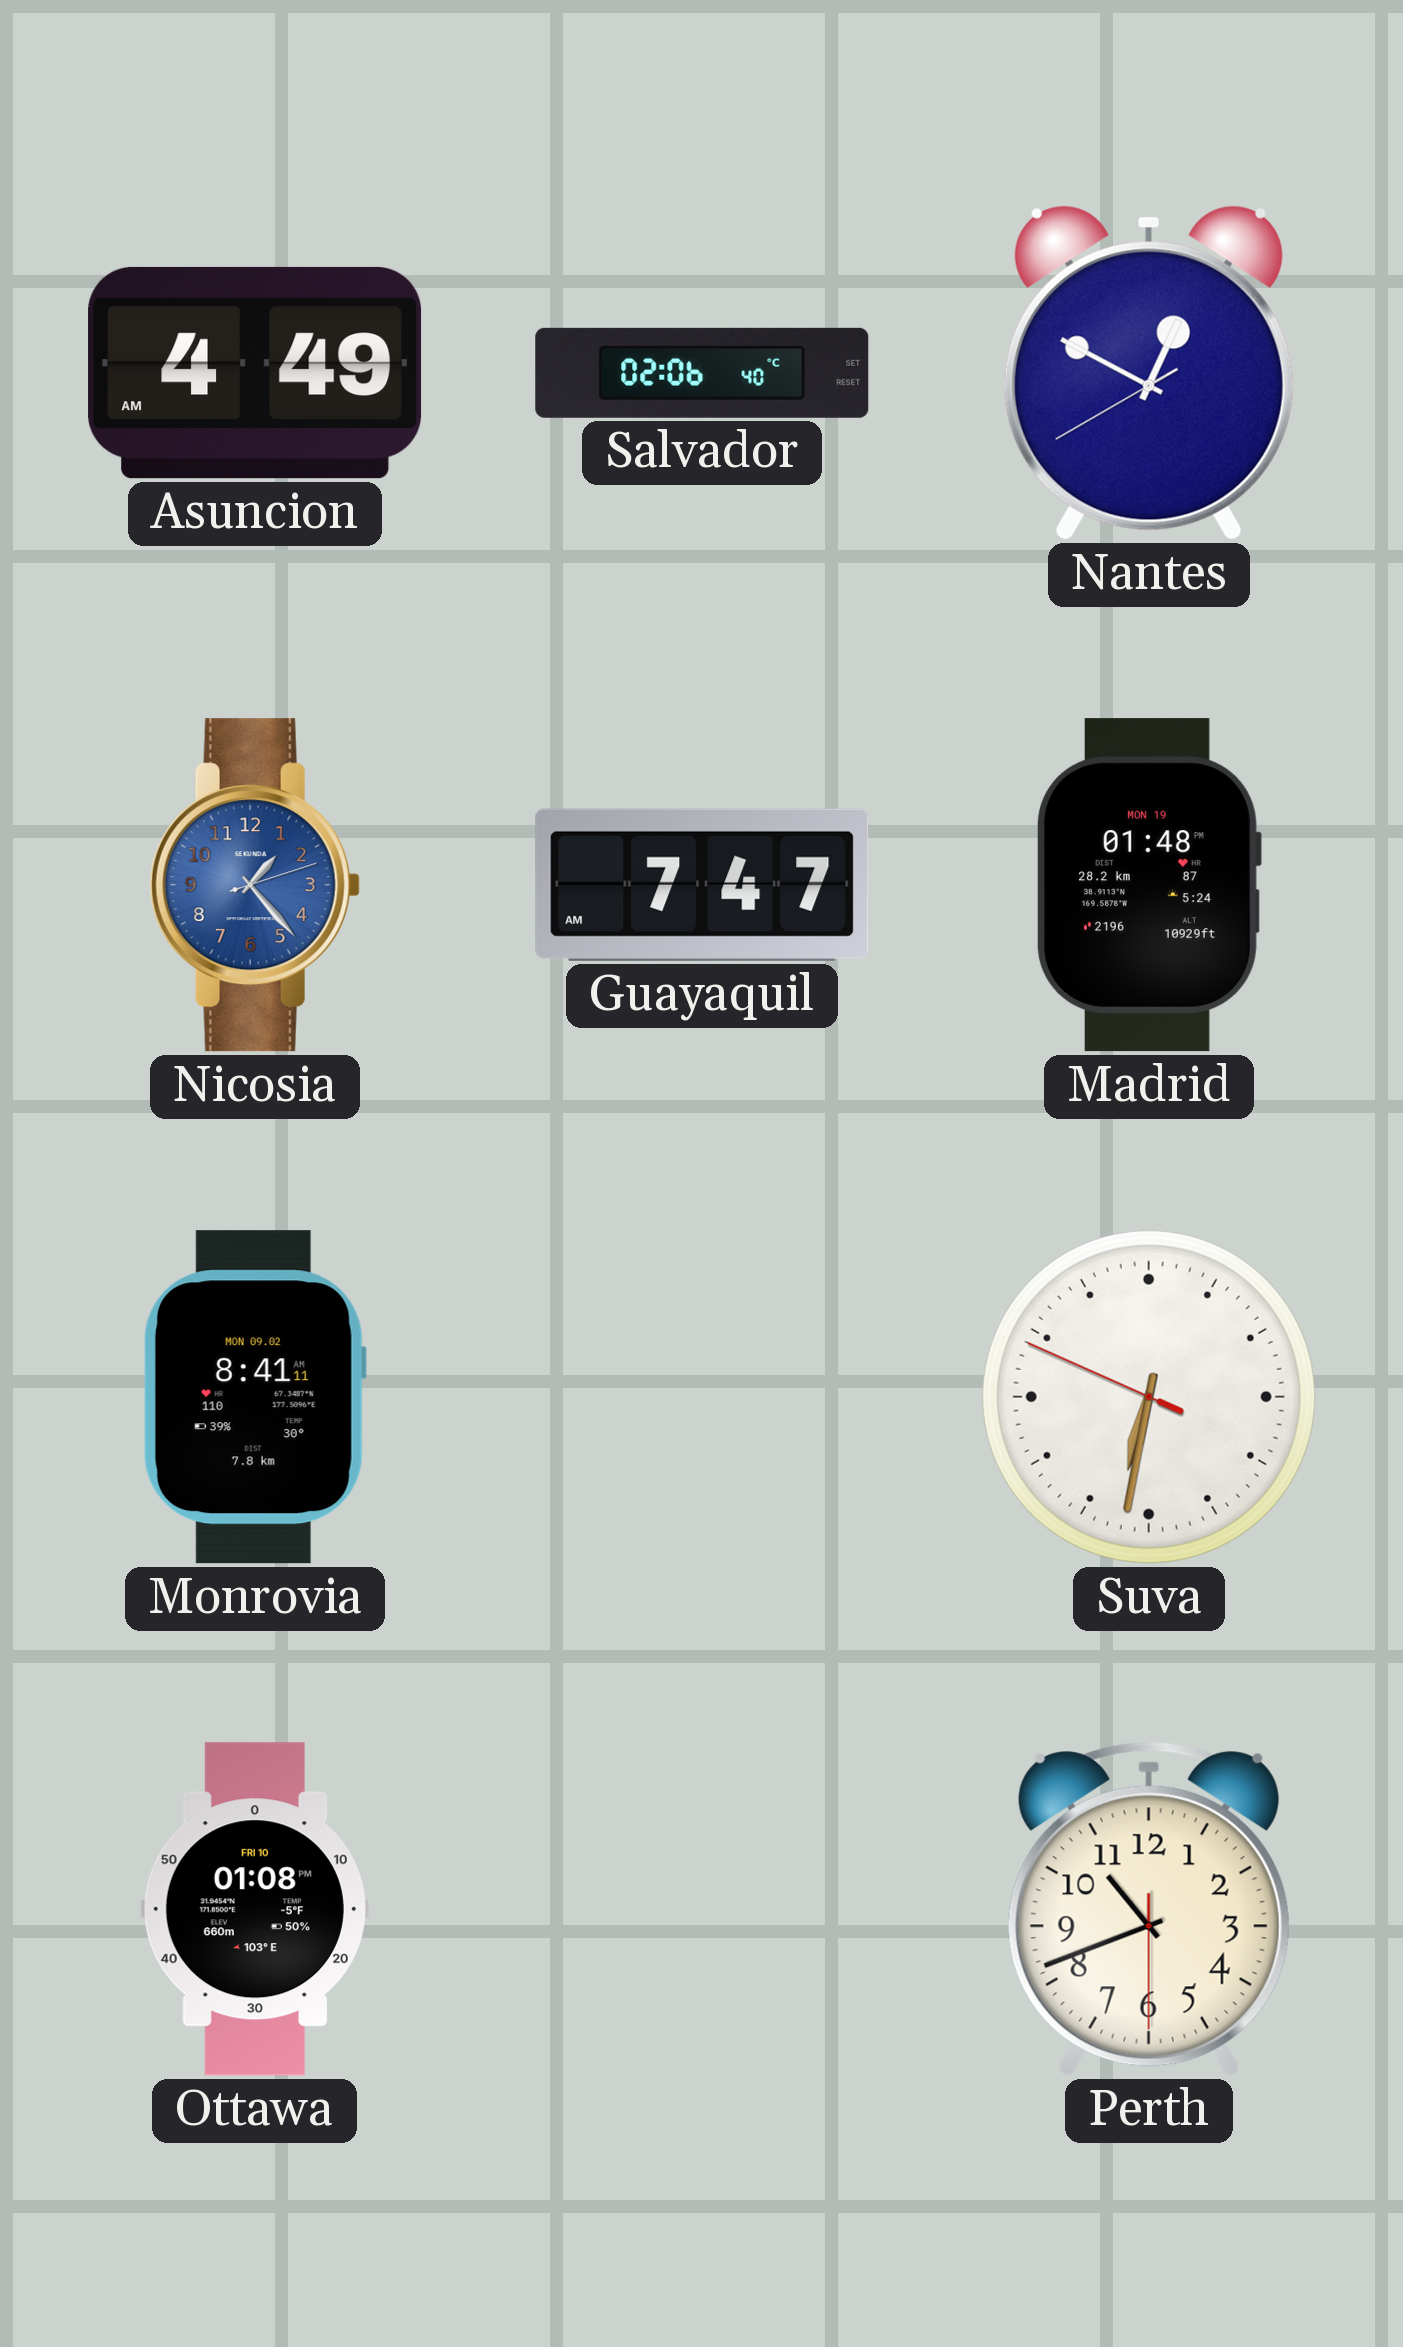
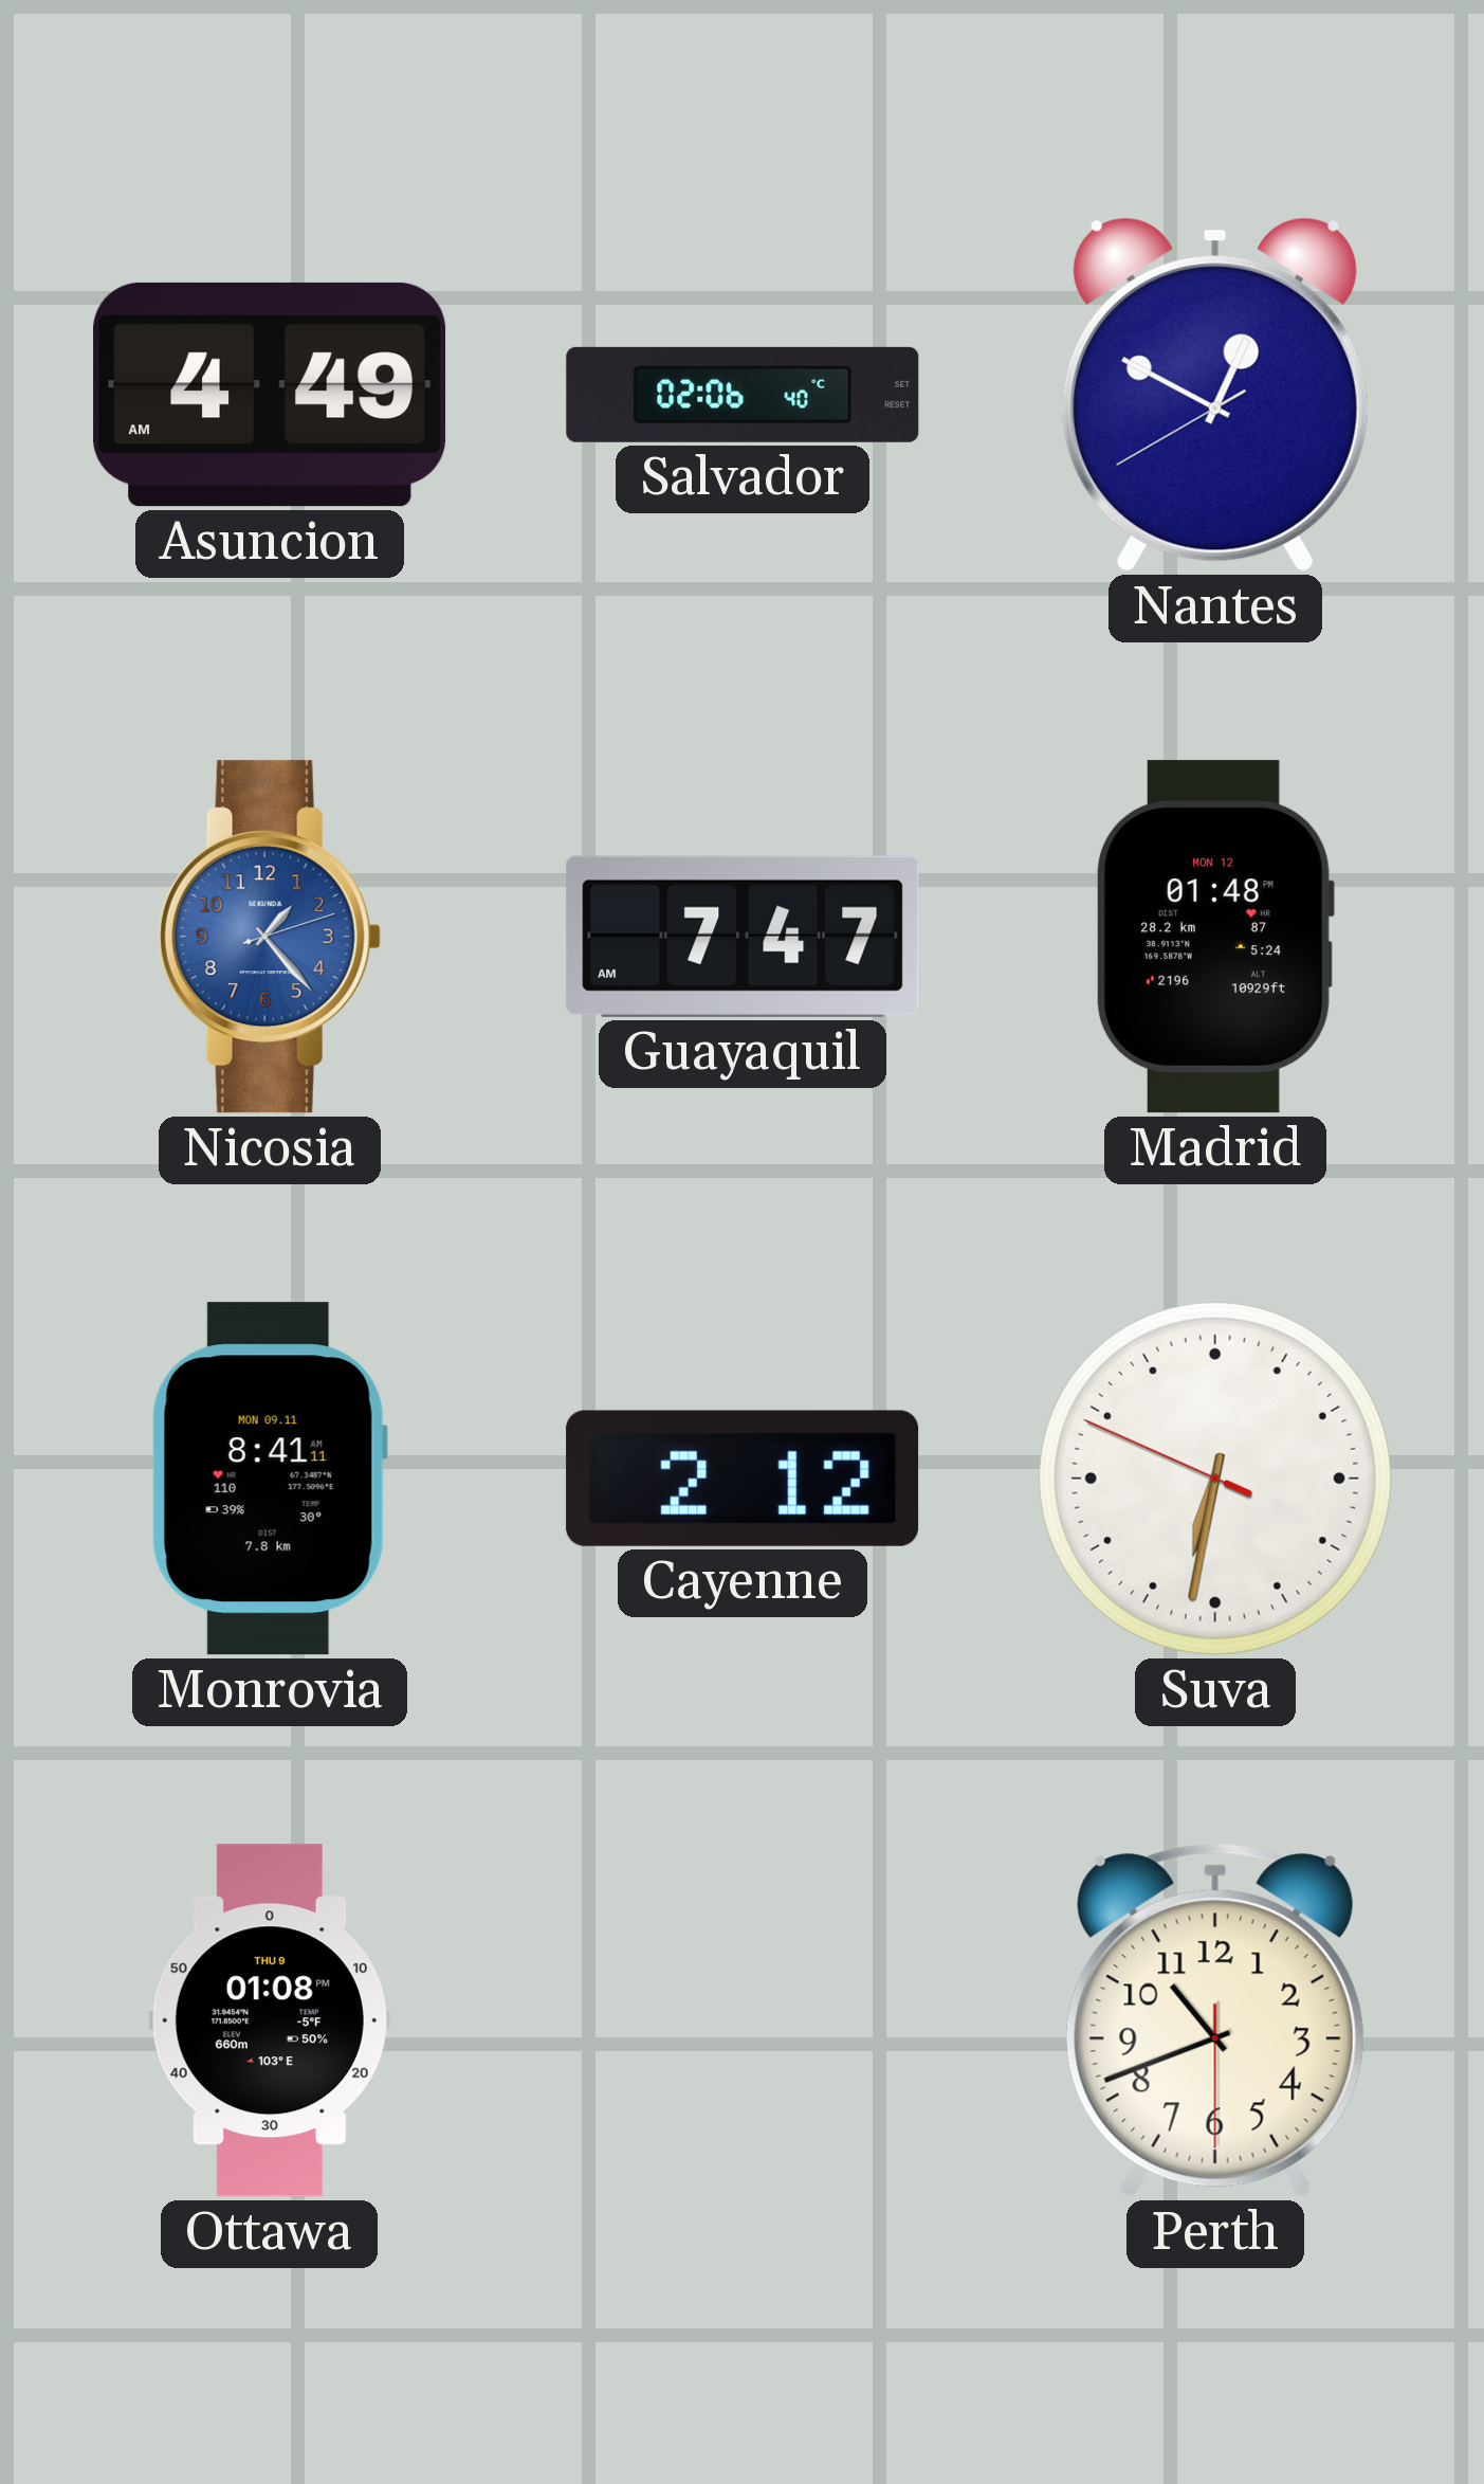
Madrid date: MON 19 -> MON 12
Monrovia date: MON 09.02 -> MON 09.11
Cayenne: none -> 2:12
Ottawa date: FRI 10 -> THU 9
